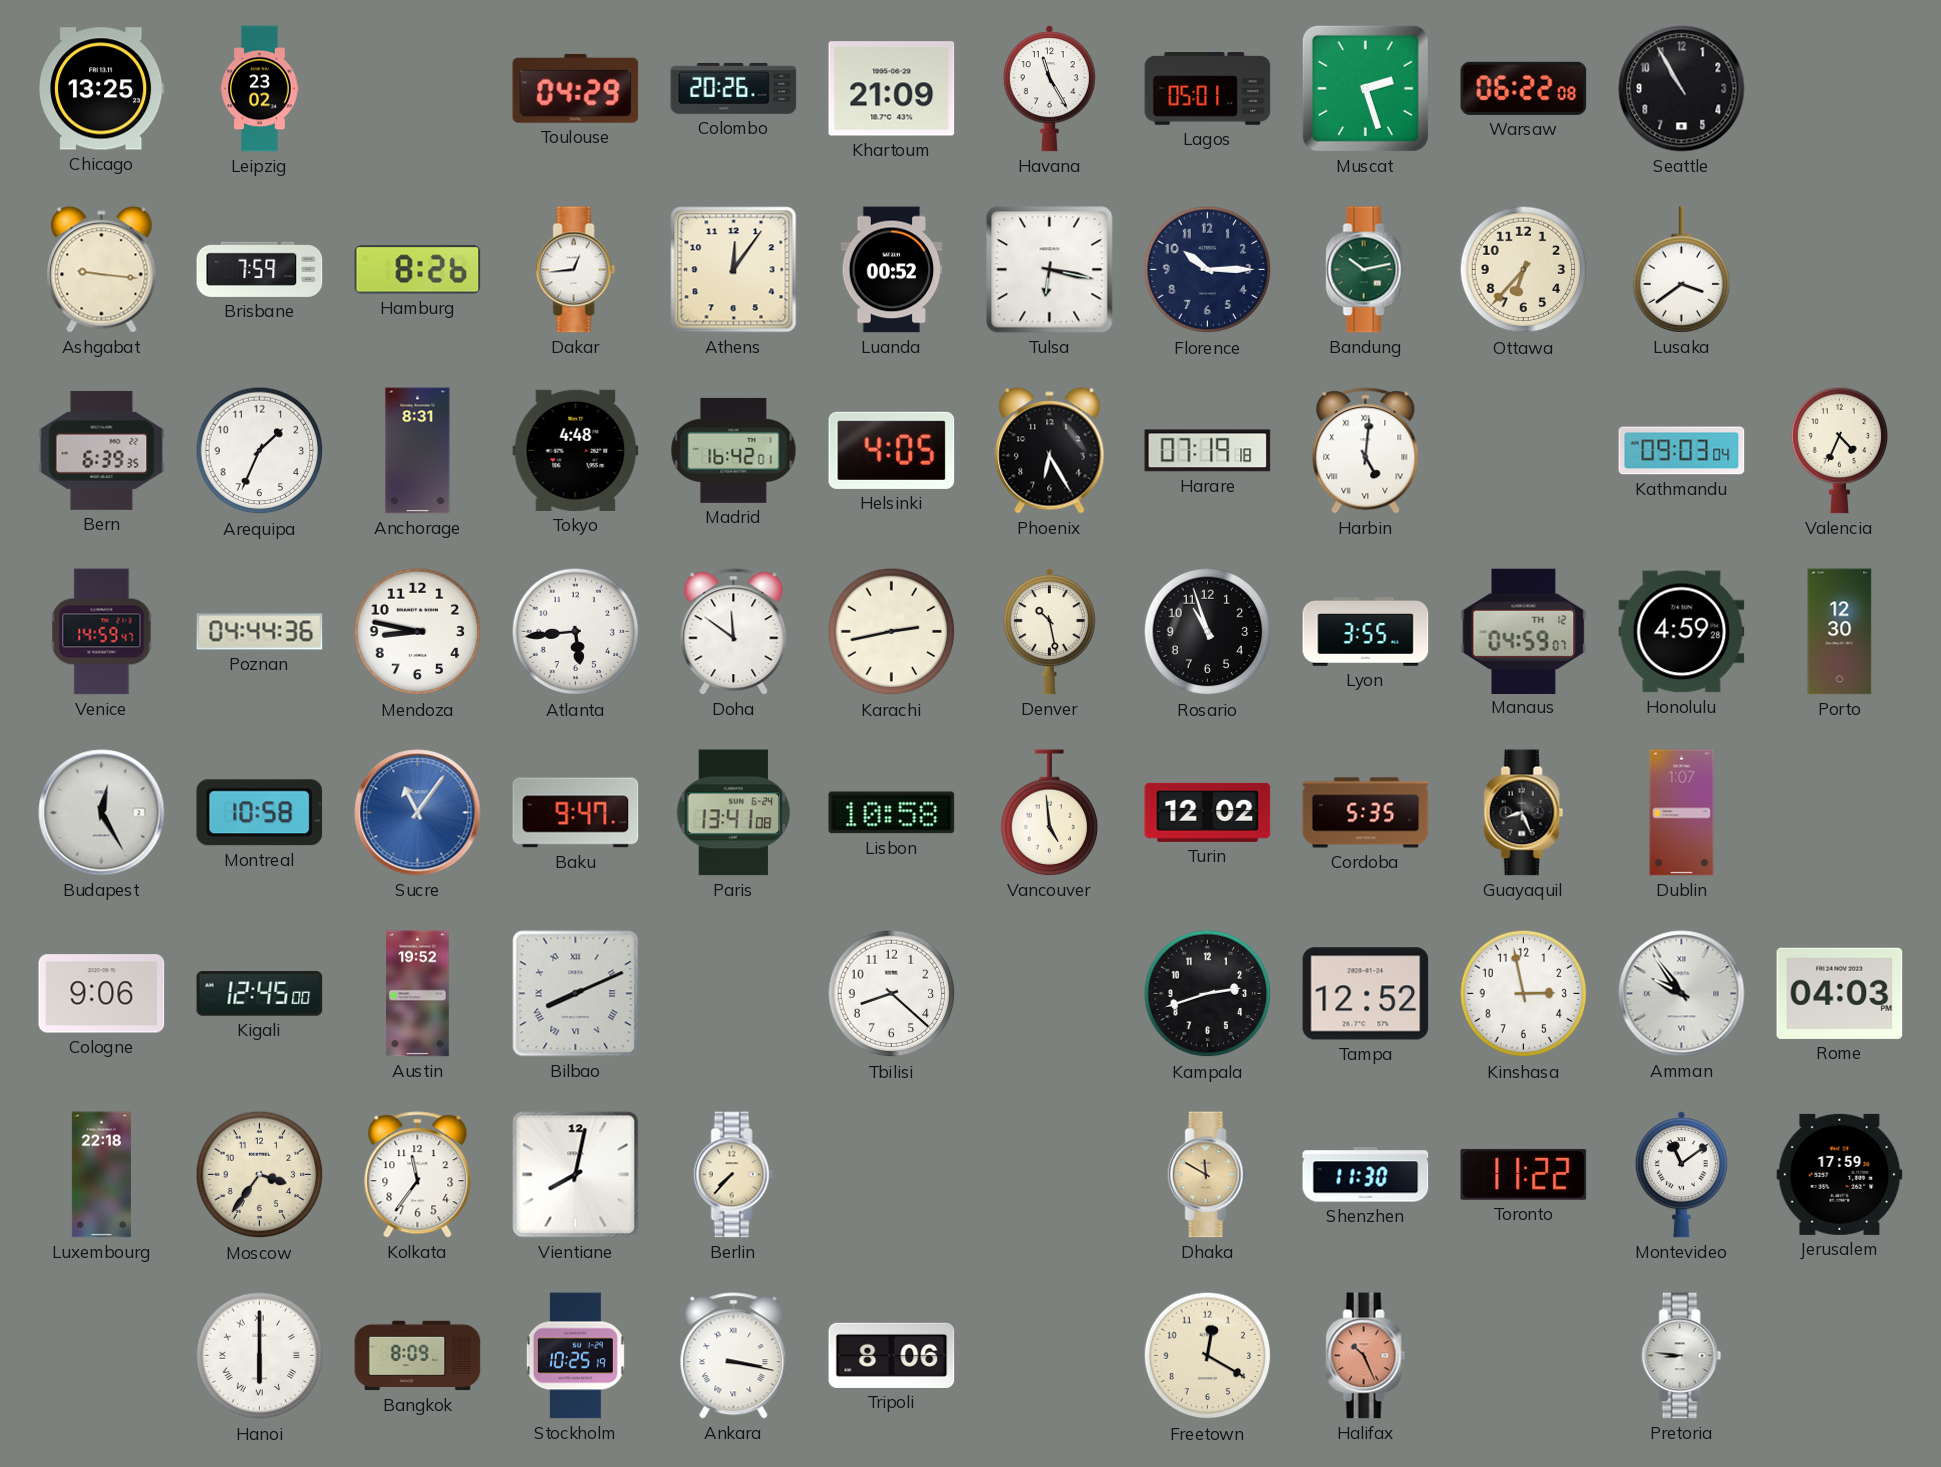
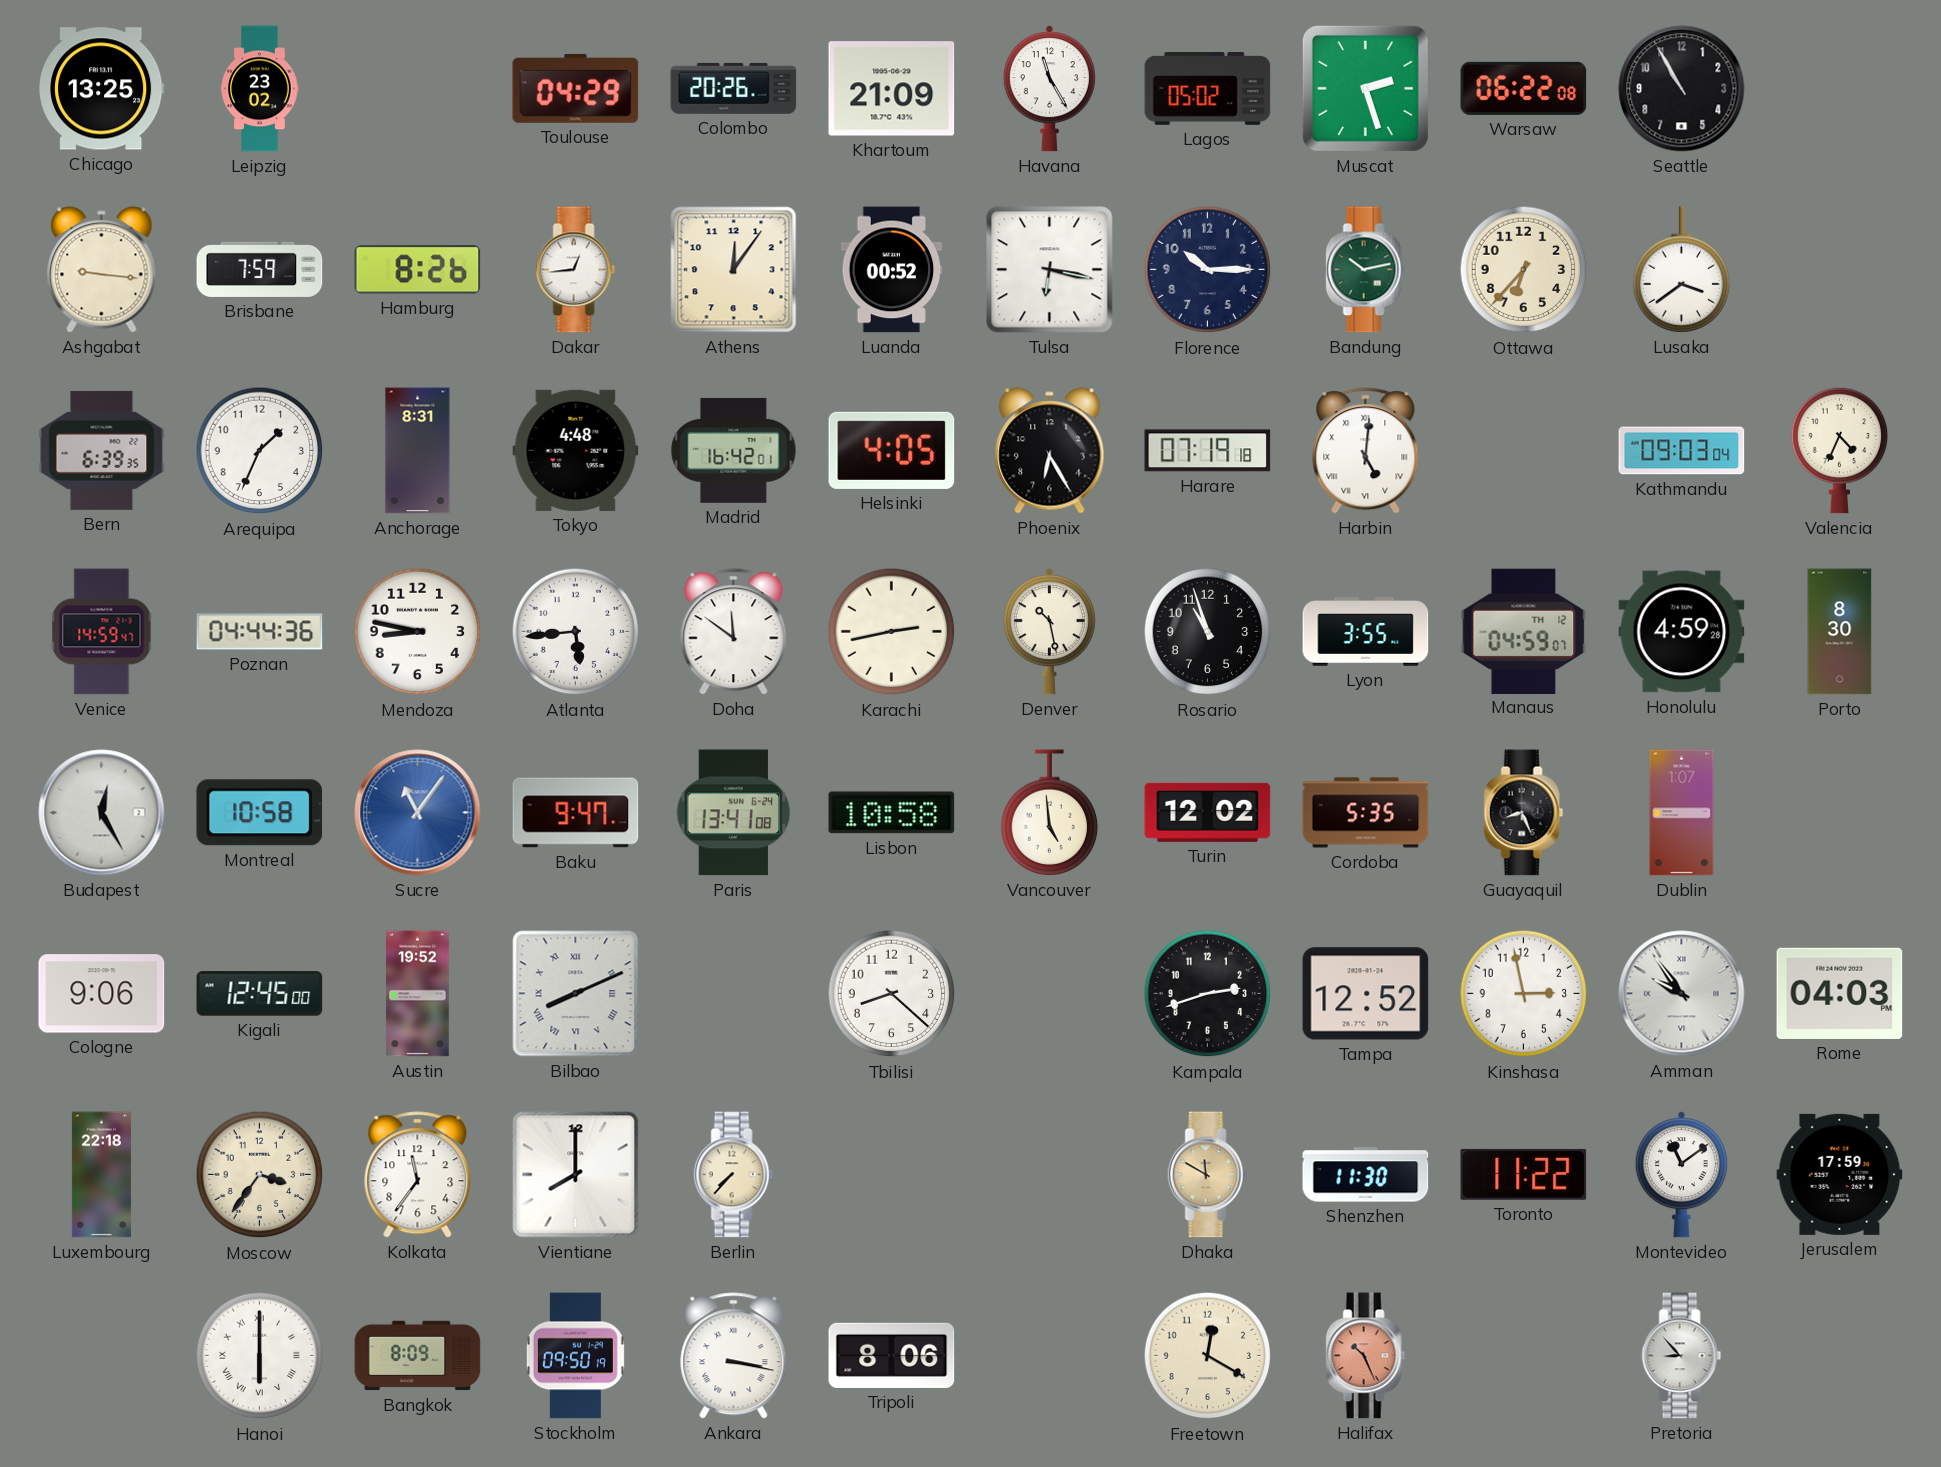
Lagos: 05:01 -> 05:02
Porto: 12:30 -> 8:30
Vientiane: 8:02 -> 8:00
Stockholm: 10:25 -> 09:50
Pretoria: 8:46 -> 8:53
